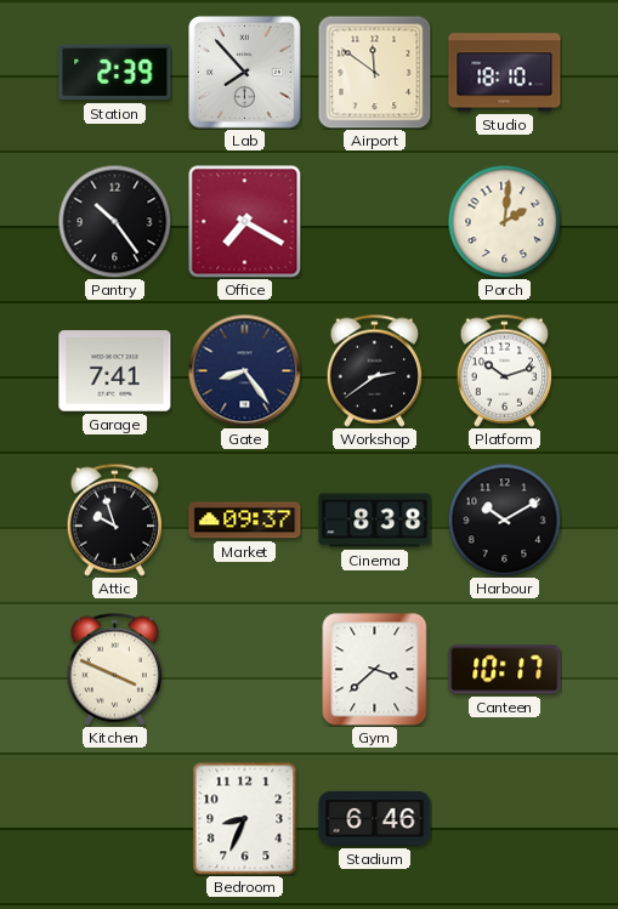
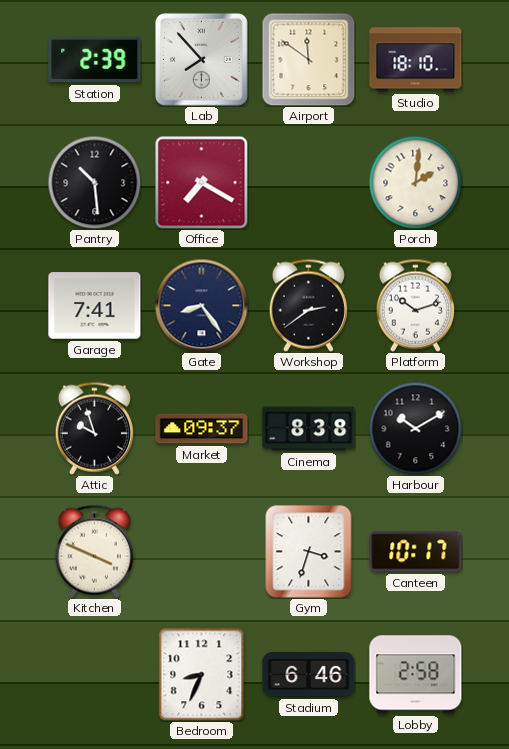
Pantry: 10:24 -> 10:29
Gym: 3:38 -> 3:33
Lobby: none -> 2:58
